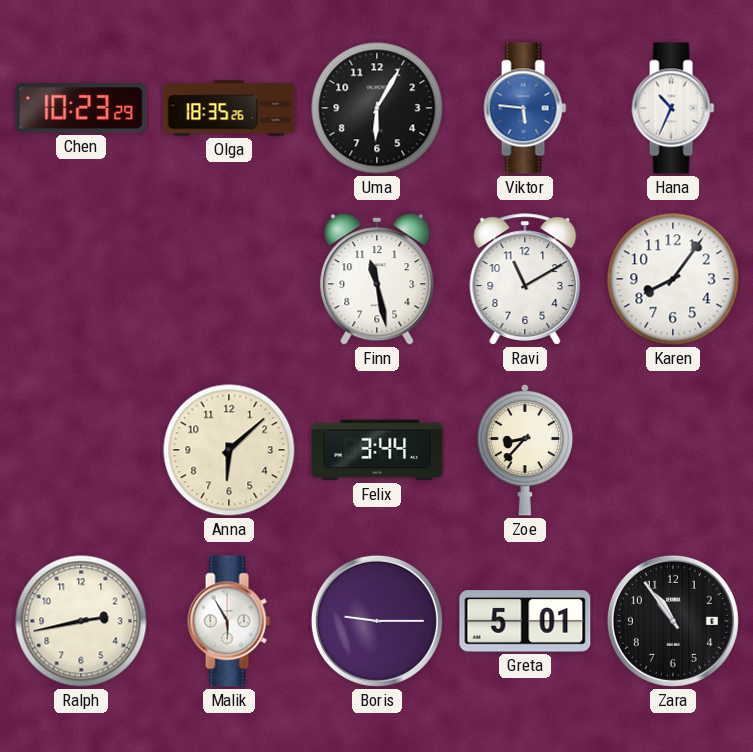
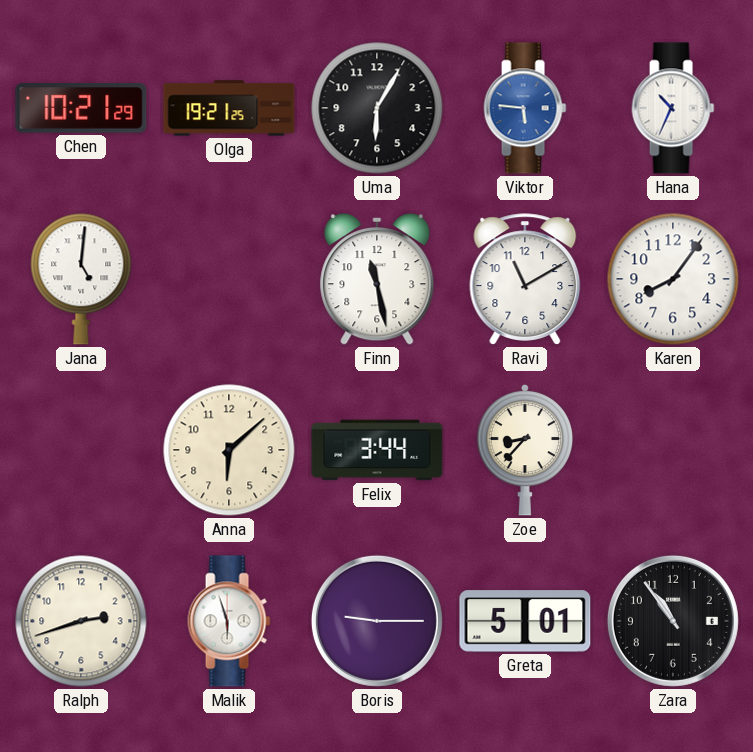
Chen: 10:23 -> 10:21
Olga: 18:35 -> 19:21
Jana: none -> 5:01
Ralph: 2:43 -> 2:42
Malik: 5:55 -> 5:57
